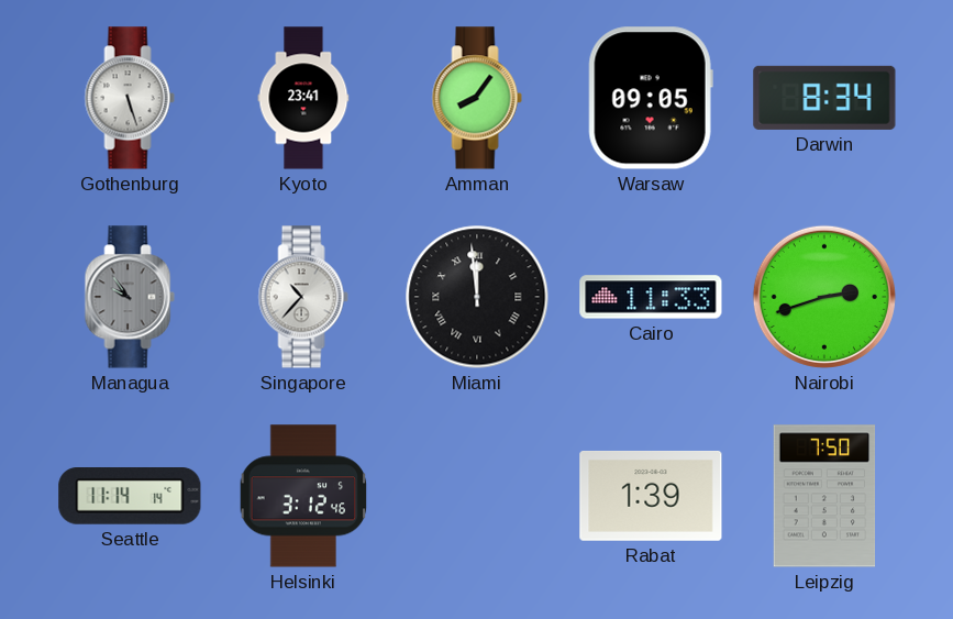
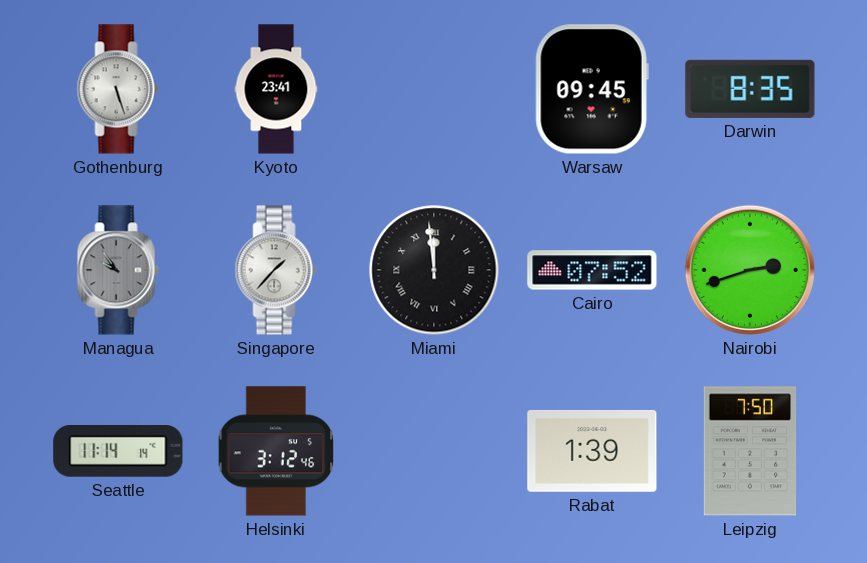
Amman: 8:06 -> none
Warsaw: 09:05 -> 09:45
Darwin: 8:34 -> 8:35
Singapore: 10:37 -> 1:37
Cairo: 11:33 -> 07:52
